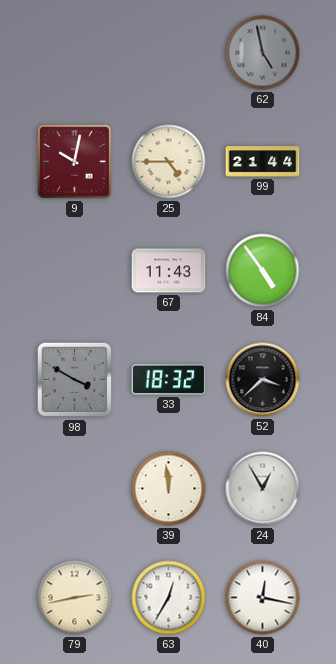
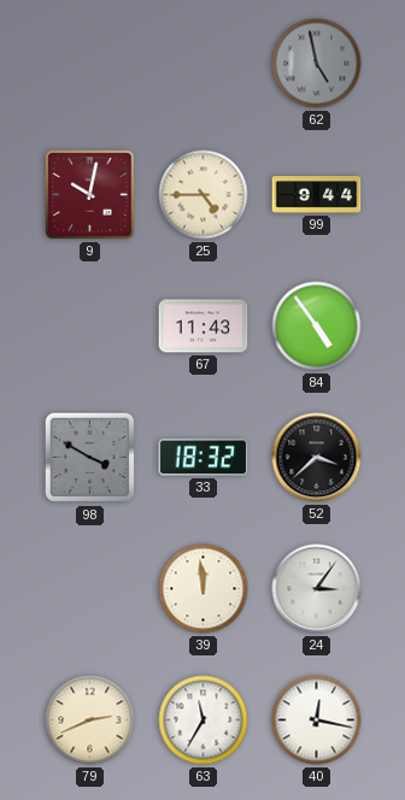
99: 21:44 -> 9:44
24: 12:55 -> 3:06
79: 2:43 -> 2:41
63: 12:35 -> 11:35
